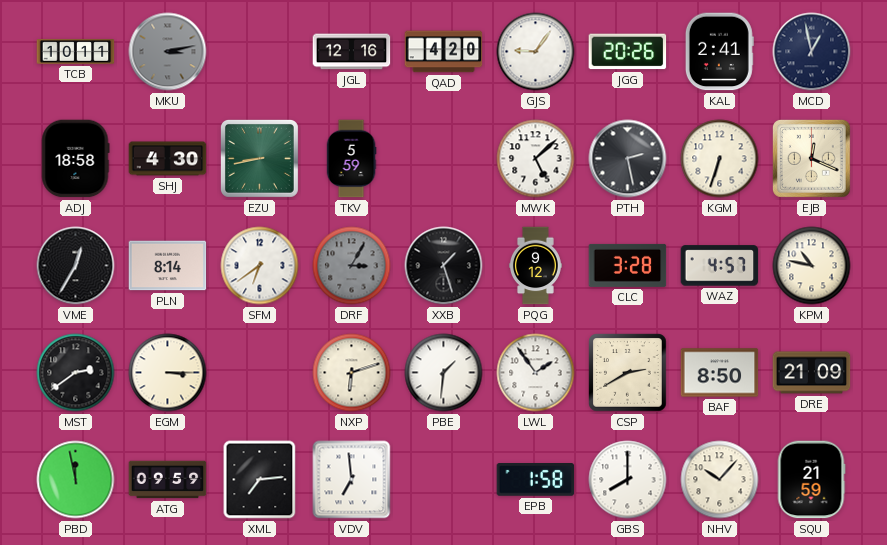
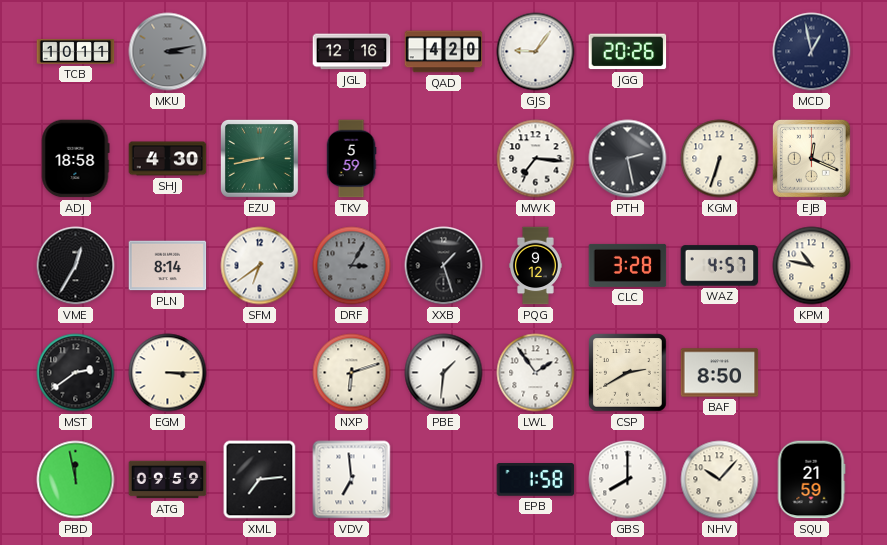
KAL: 2:41 -> none
MWK: 5:08 -> 7:16
DRE: 21:09 -> none
